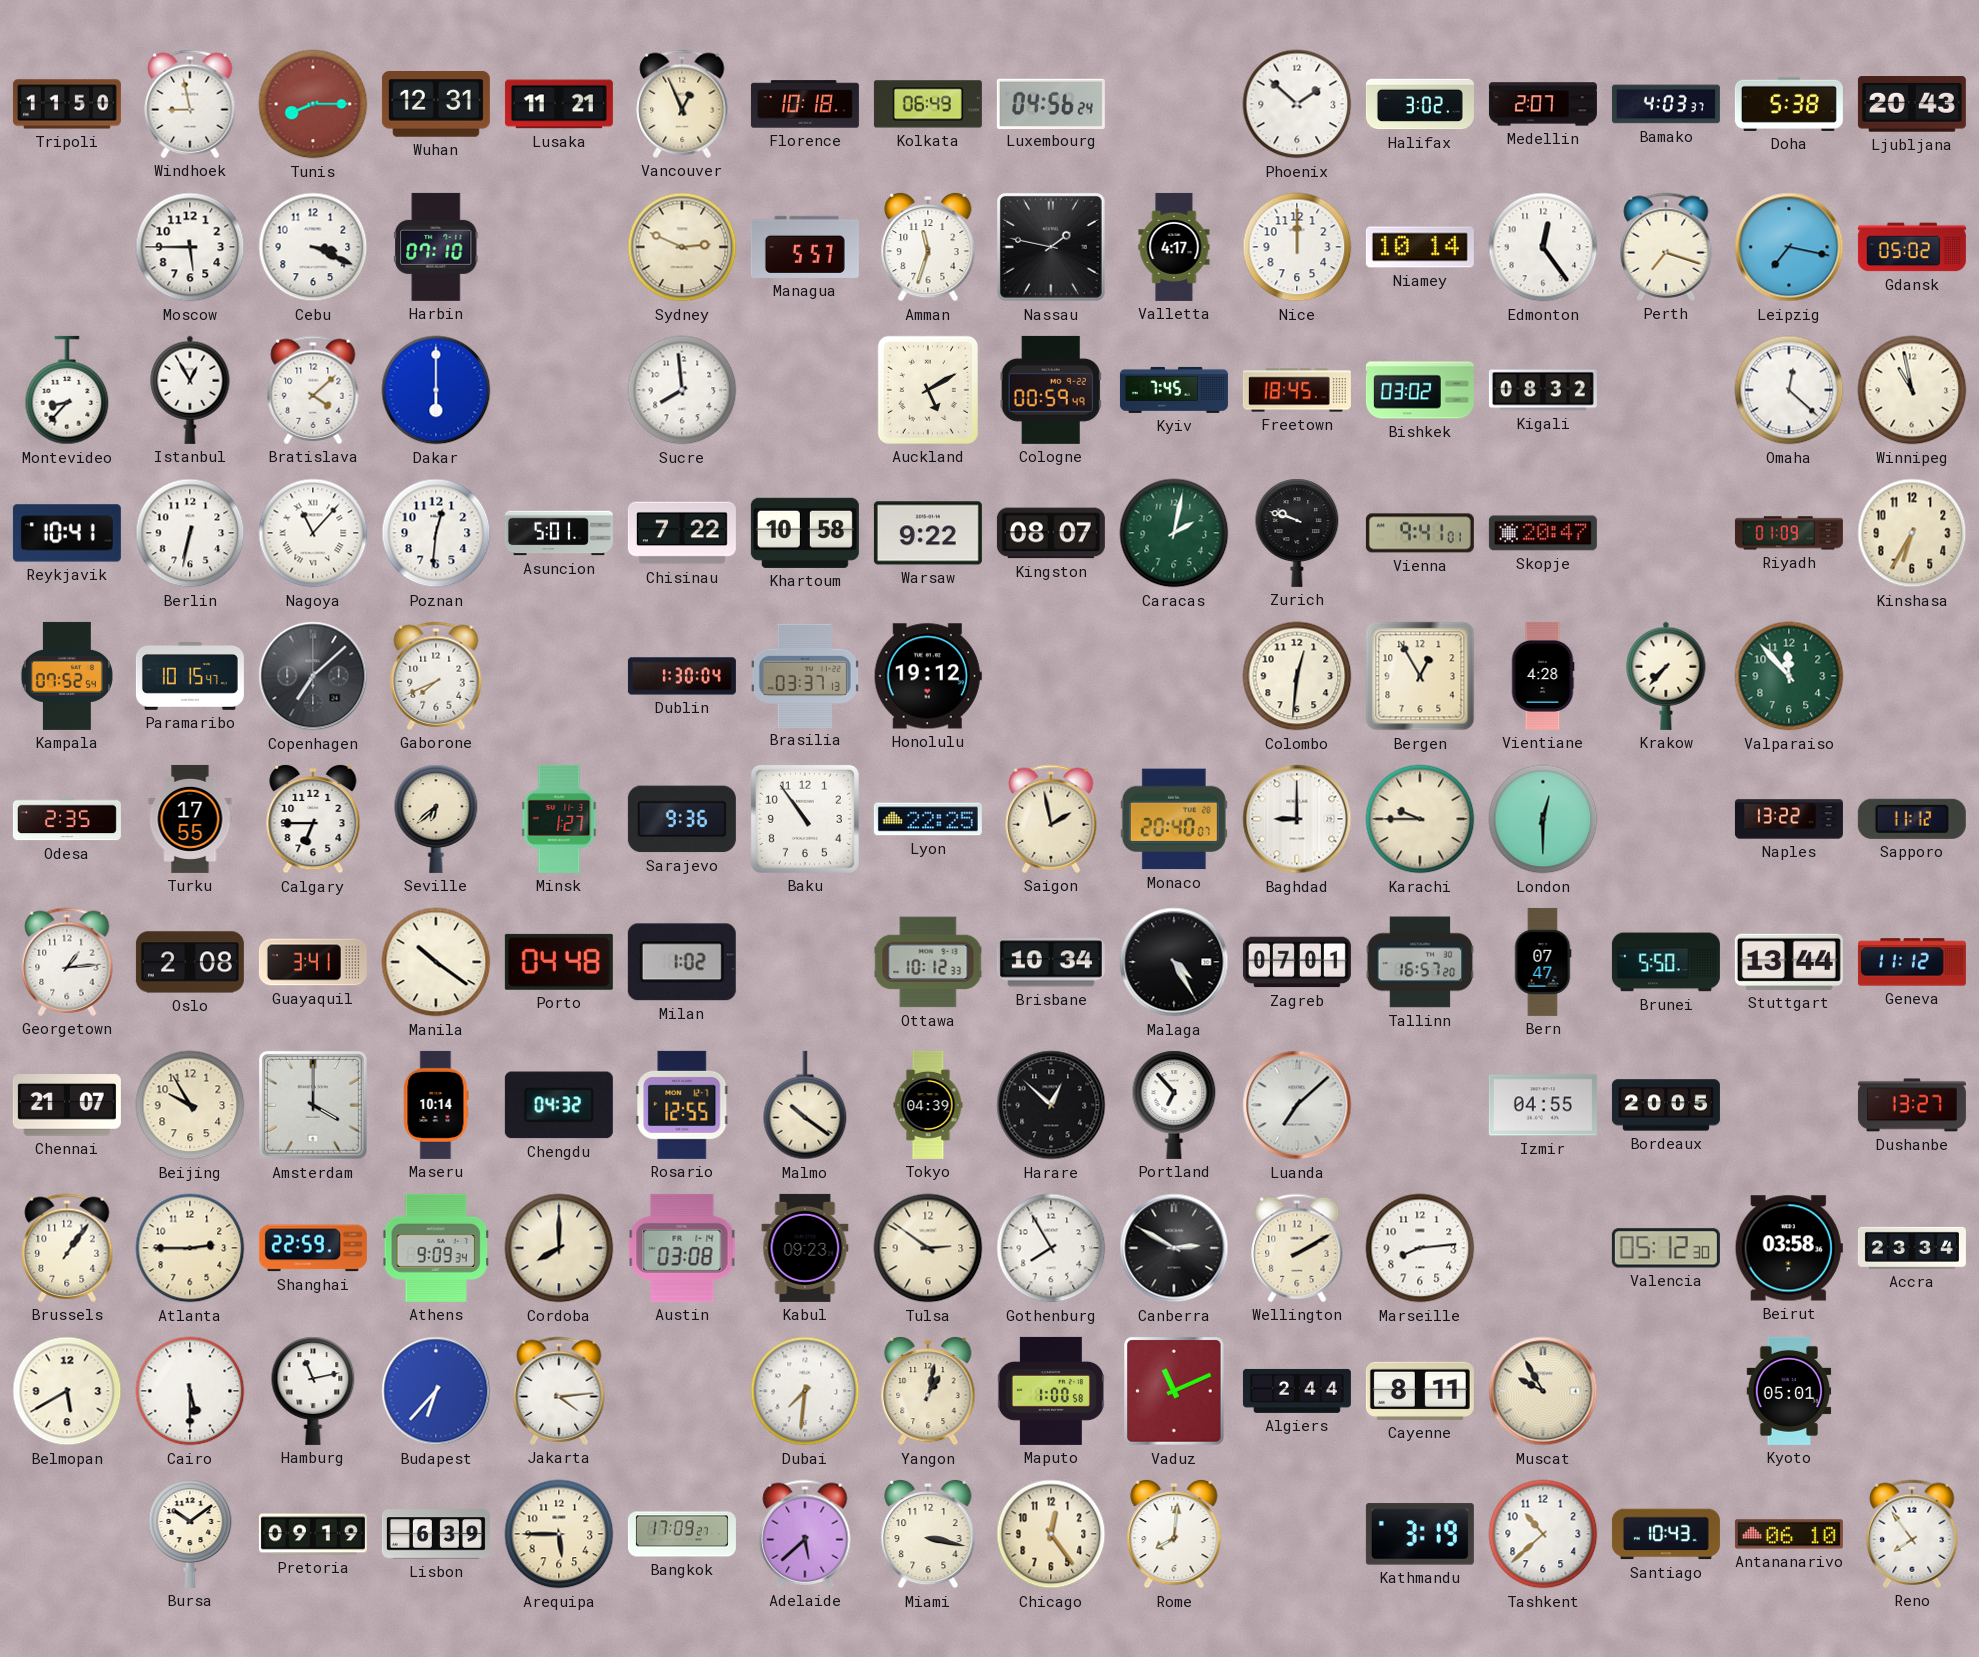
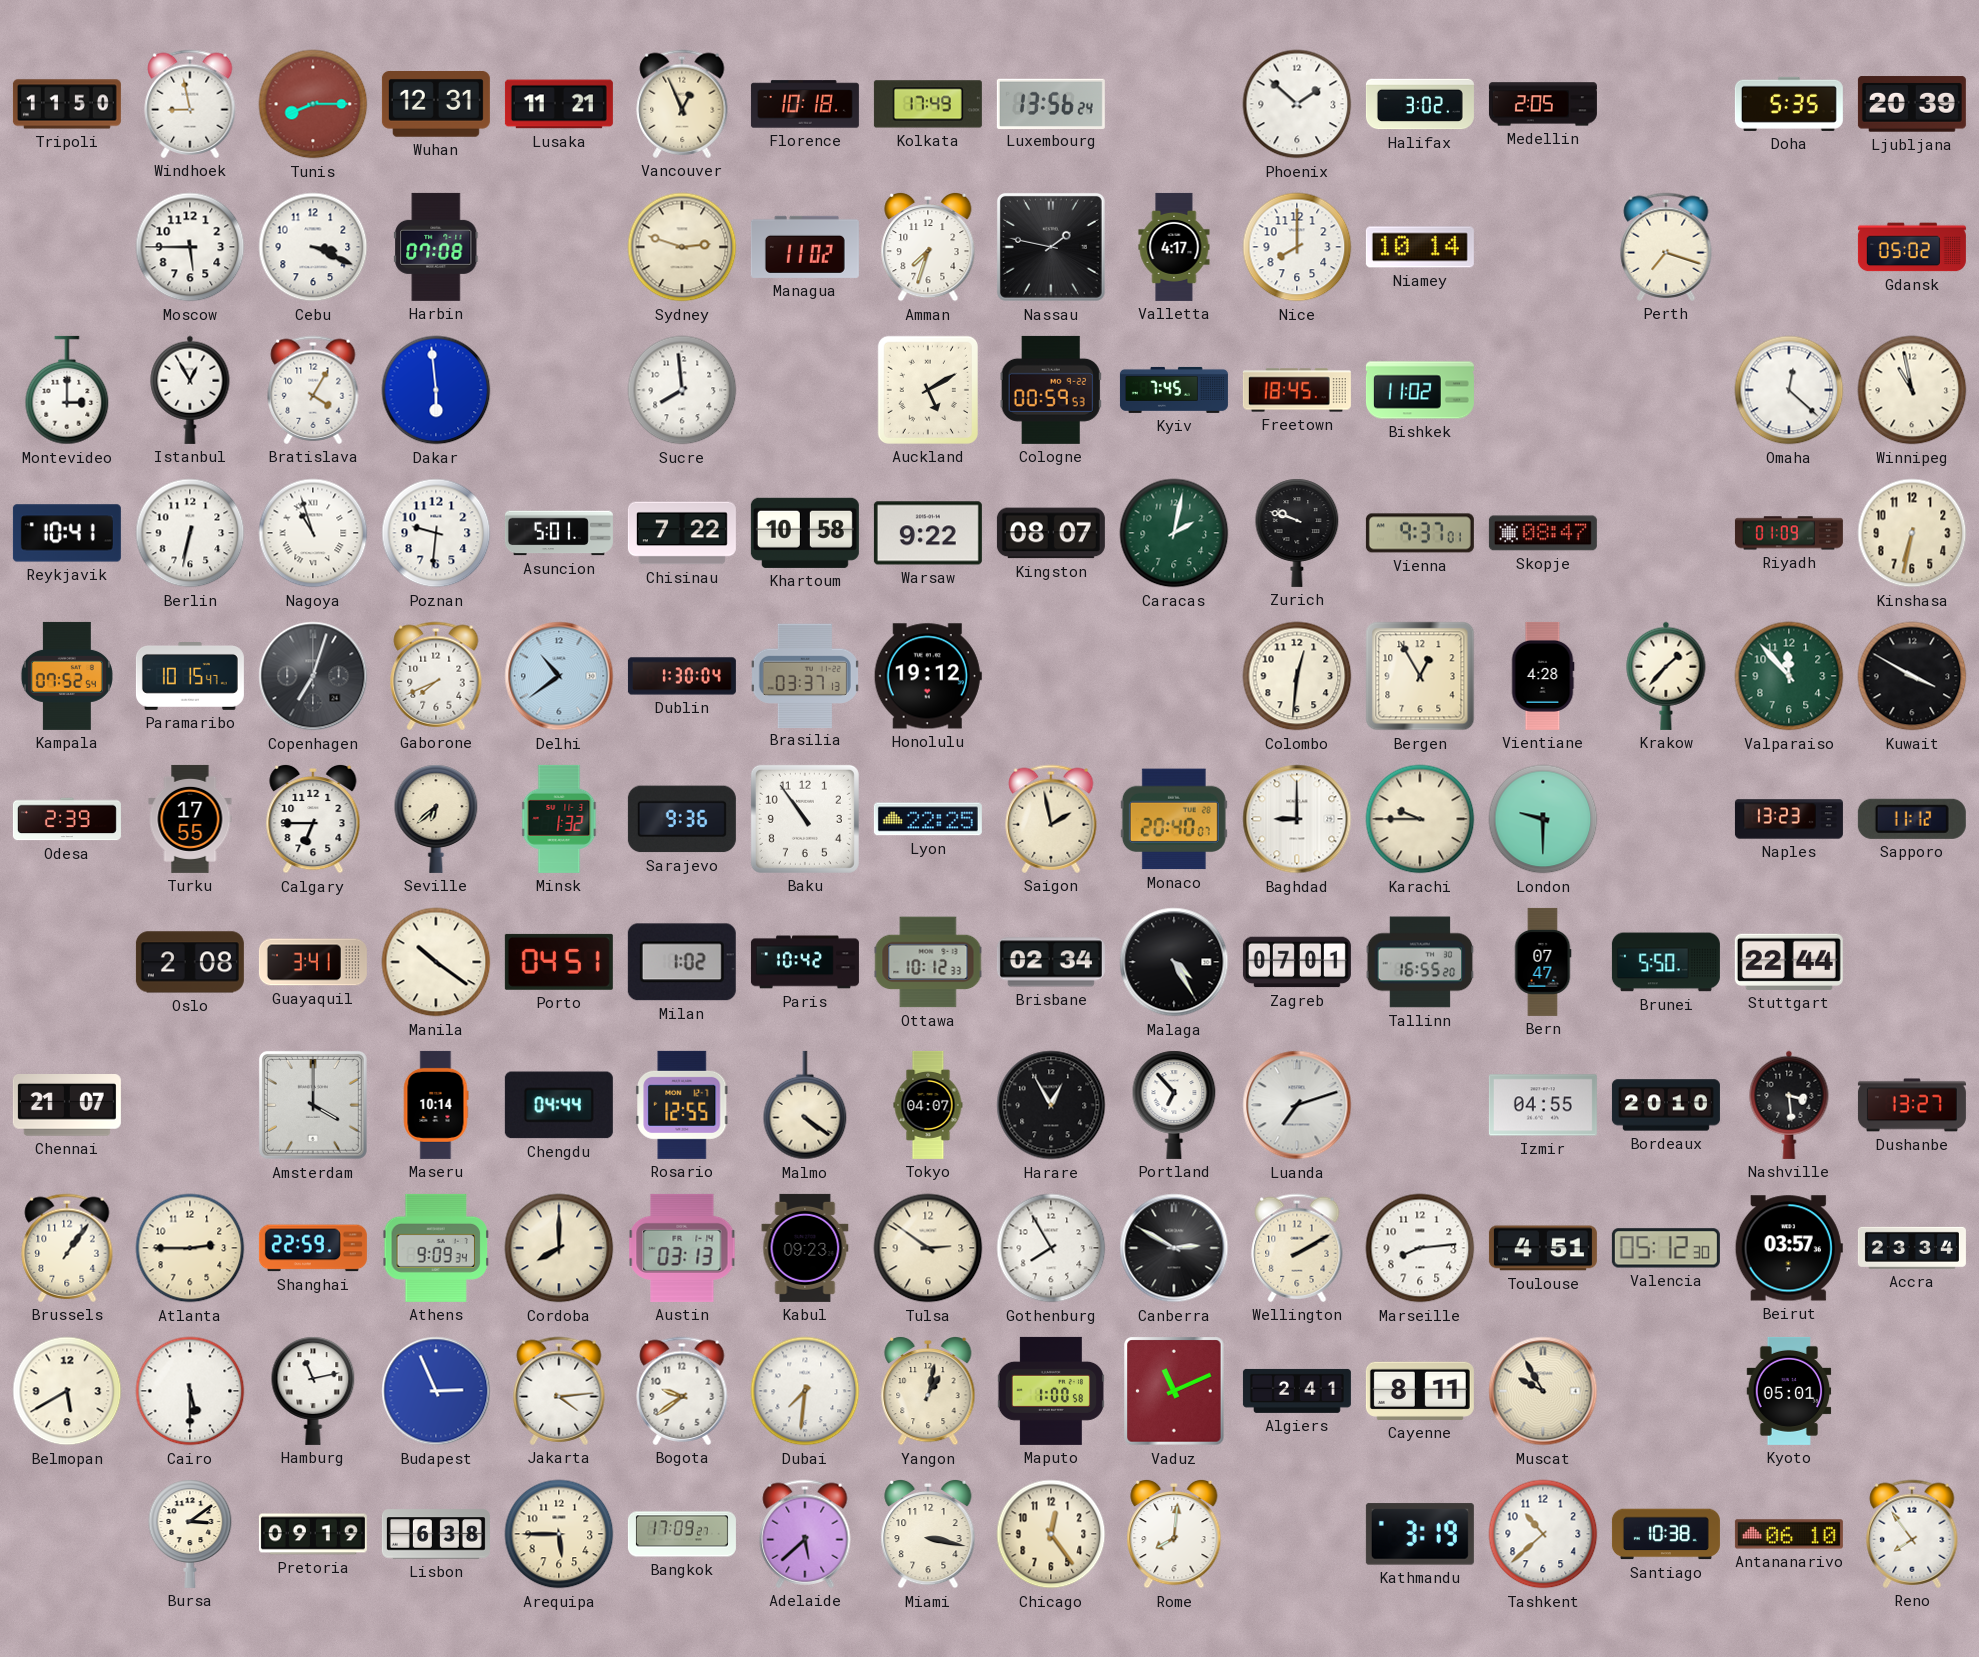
Kolkata: 06:49 -> 17:49
Luxembourg: 04:56 -> 13:56
Medellin: 2:07 -> 2:05
Bamako: 4:03 -> none
Doha: 5:38 -> 5:35
Ljubljana: 20:43 -> 20:39
Harbin: 07:10 -> 07:08
Sydney: 2:49 -> 2:48
Managua: 5:57 -> 11:02
Amman: 11:33 -> 7:33
Nice: 12:00 -> 8:00
Edmonton: 12:24 -> none
Leipzig: 7:17 -> none
Montevideo: 8:37 -> 3:00
Bratislava: 4:08 -> 4:05
Dakar: 6:00 -> 5:59
Cologne: 00:59:49 -> 00:59:53
Bishkek: 03:02 -> 11:02
Kigali: 08:32 -> none
Nagoya: 11:07 -> 10:57
Poznan: 12:31 -> 9:31
Vienna: 9:41 -> 9:37
Skopje: 20:47 -> 08:47
Kinshasa: 6:35 -> 6:32
Copenhagen: 7:08 -> 7:03
Delhi: none -> 10:39
Krakow: 7:37 -> 1:37
Kuwait: none -> 3:50
Odesa: 2:35 -> 2:39
Minsk: 1:27 -> 1:32
London: 12:30 -> 9:30
Naples: 13:22 -> 13:23
Georgetown: 1:14 -> none
Porto: 04:48 -> 04:51
Paris: none -> 10:42
Brisbane: 10:34 -> 02:34
Tallinn: 16:57 -> 16:55
Stuttgart: 13:44 -> 22:44
Geneva: 11:12 -> none
Beijing: 9:55 -> none
Chengdu: 04:32 -> 04:44
Malmo: 10:21 -> 4:21
Tokyo: 04:39 -> 04:07
Harare: 12:52 -> 12:55
Luanda: 7:08 -> 7:12
Bordeaux: 20:05 -> 20:10
Nashville: none -> 3:29
Austin: 03:08 -> 03:13
Toulouse: none -> 4:51
Beirut: 03:58 -> 03:57
Budapest: 6:37 -> 2:56
Bogota: none -> 9:39
Algiers: 2:44 -> 2:41
Bursa: 10:09 -> 3:09
Lisbon: 6:39 -> 6:38
Santiago: 10:43 -> 10:38
